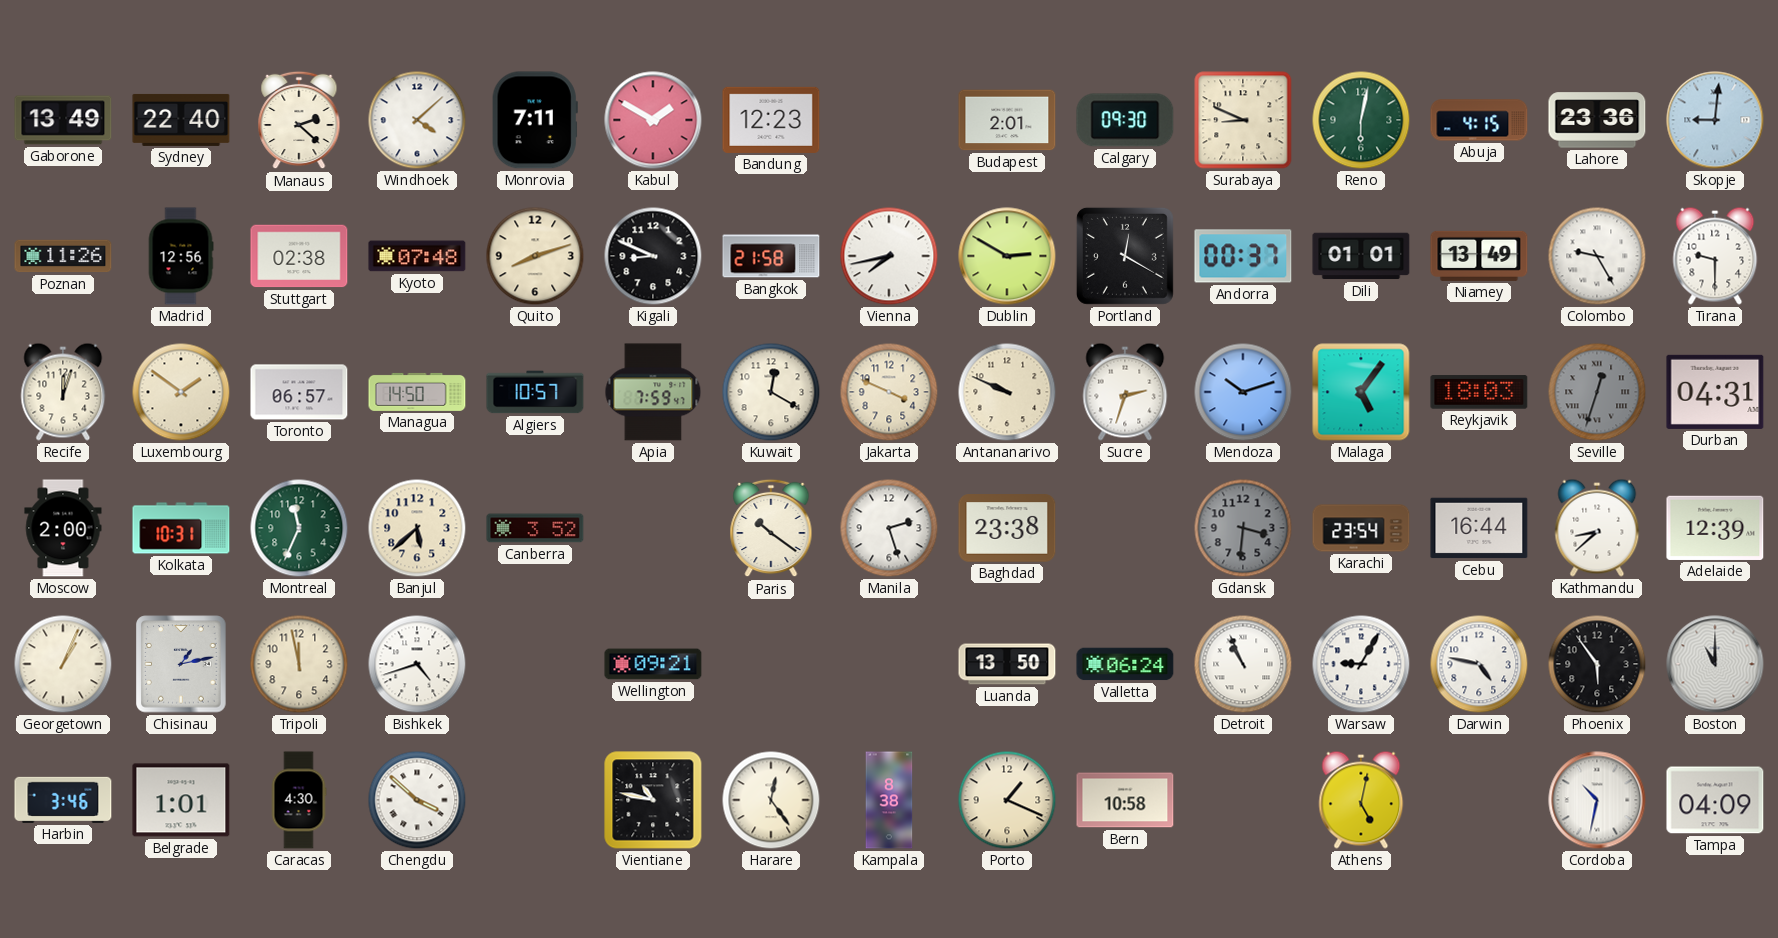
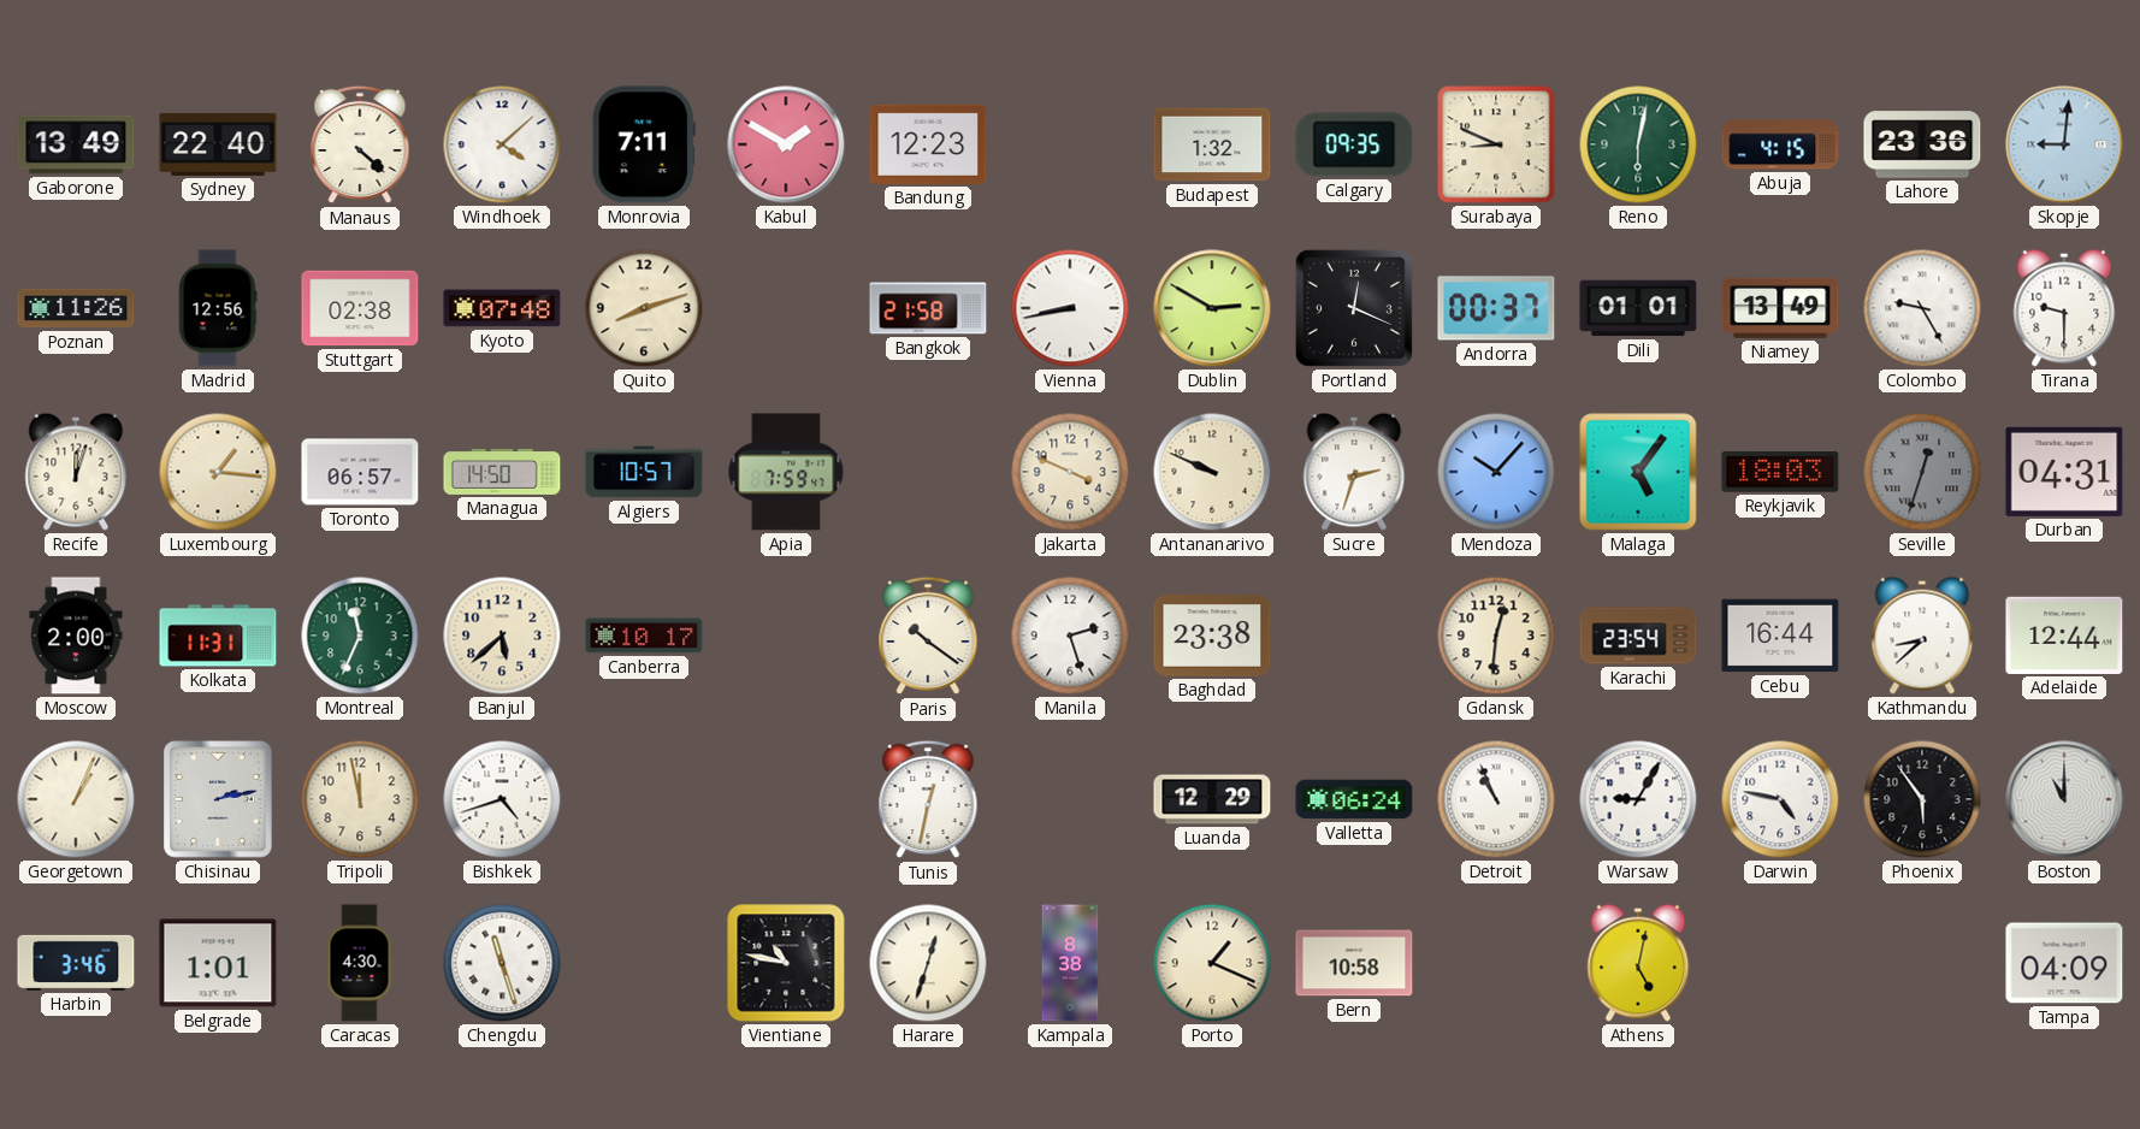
Manaus: 2:22 -> 4:22
Budapest: 2:01 -> 1:32
Calgary: 09:30 -> 09:35
Kigali: 8:49 -> none
Vienna: 7:43 -> 8:43
Portland: 12:20 -> 12:19
Luxembourg: 1:51 -> 1:16
Kuwait: 12:20 -> none
Mendoza: 10:12 -> 10:07
Kolkata: 10:31 -> 11:31
Canberra: 3:52 -> 10:17
Gdansk: 3:31 -> 12:31
Gdansk dial: grey -> cream
Adelaide: 12:39 -> 12:44
Chisinau: 1:13 -> 2:13
Wellington: 09:21 -> none
Tunis: none -> 12:32
Luanda: 13:50 -> 12:29
Chengdu: 3:52 -> 11:27
Harare: 12:24 -> 12:33
Cordoba: 10:32 -> none
